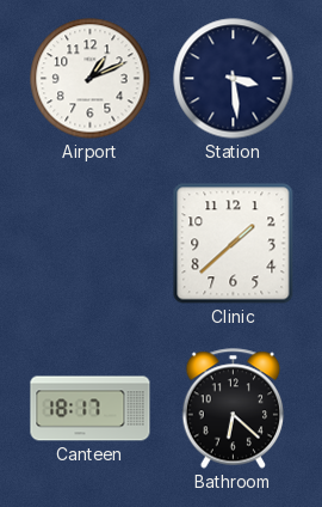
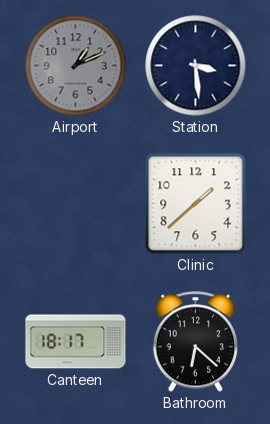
Airport dial: white -> grey
